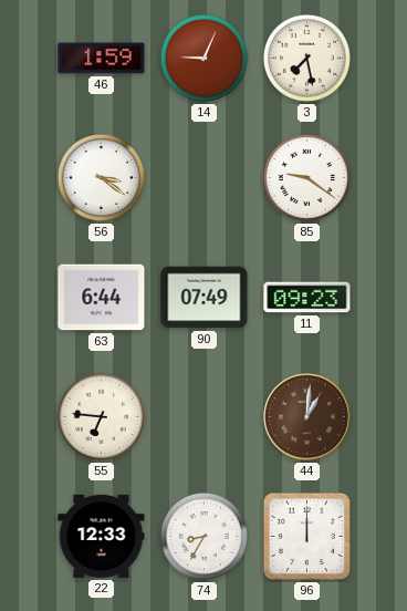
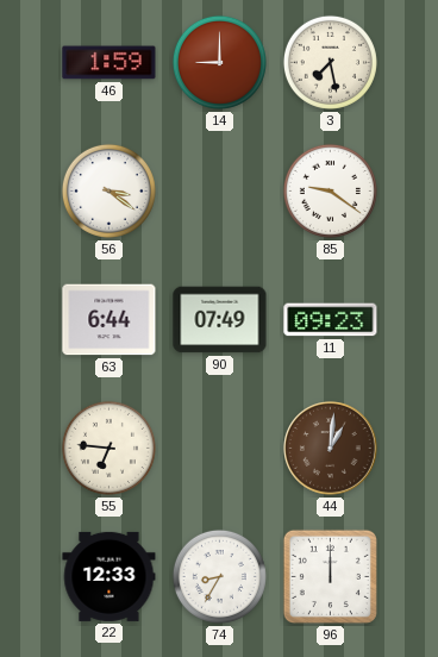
14: 9:04 -> 9:00
